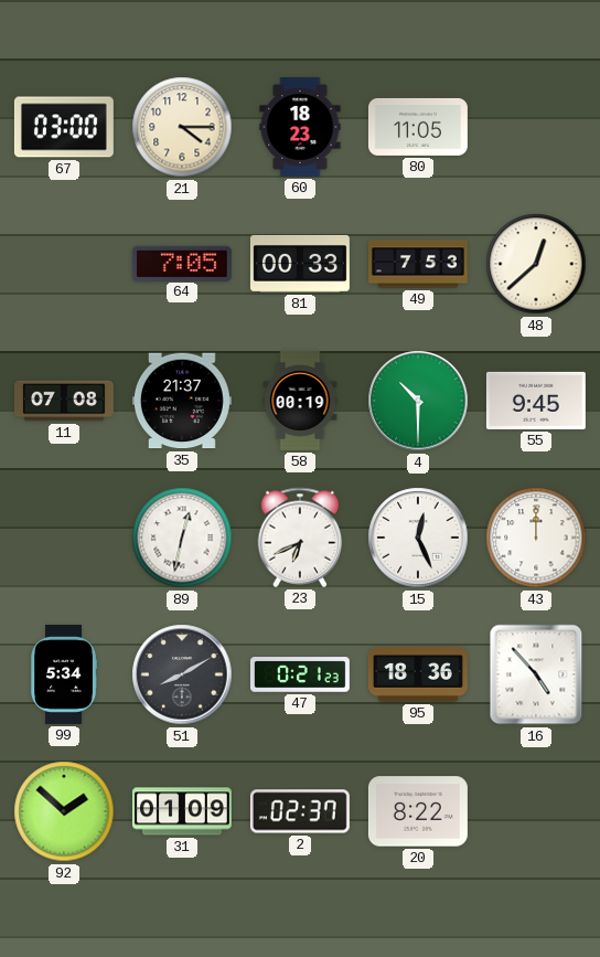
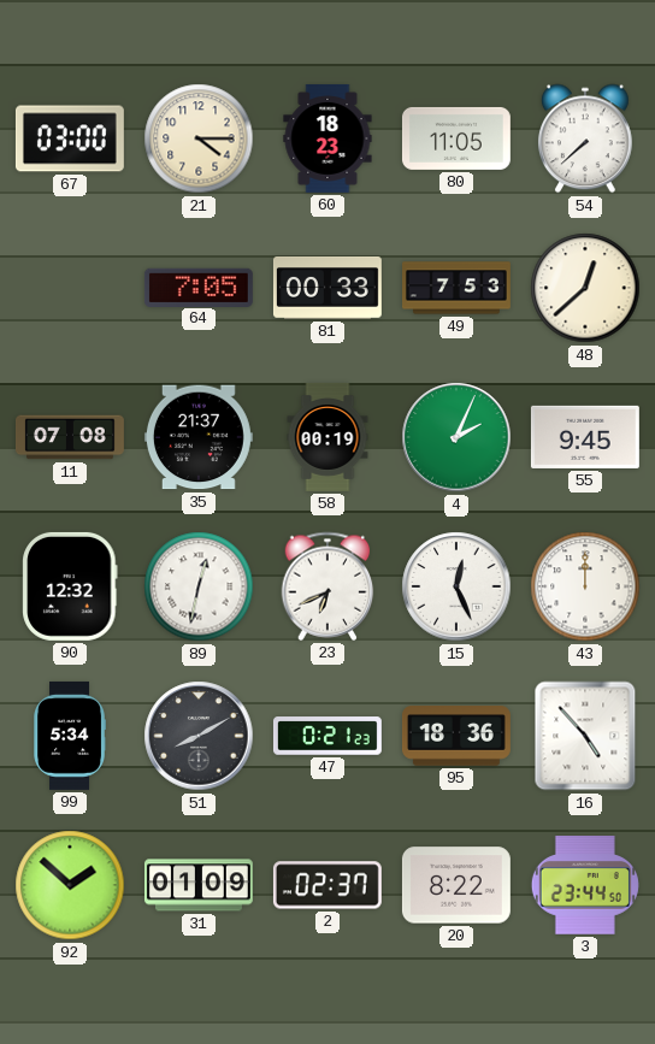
54: none -> 7:38
4: 10:30 -> 2:04
90: none -> 12:32
3: none -> 23:44
